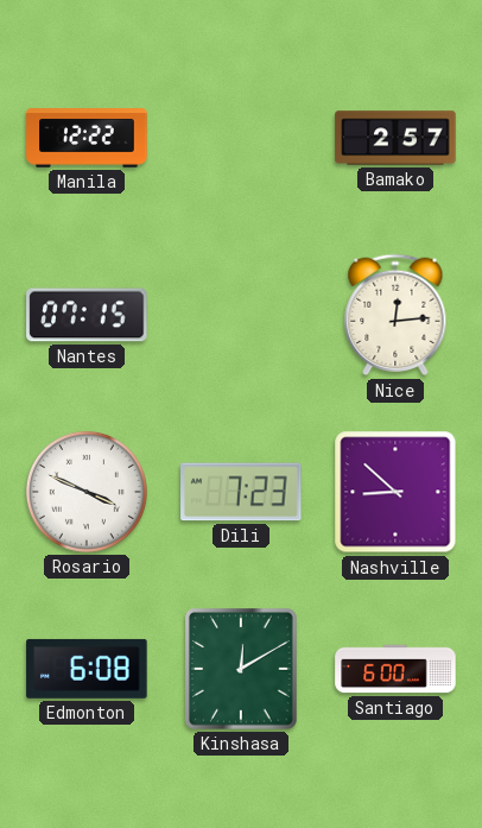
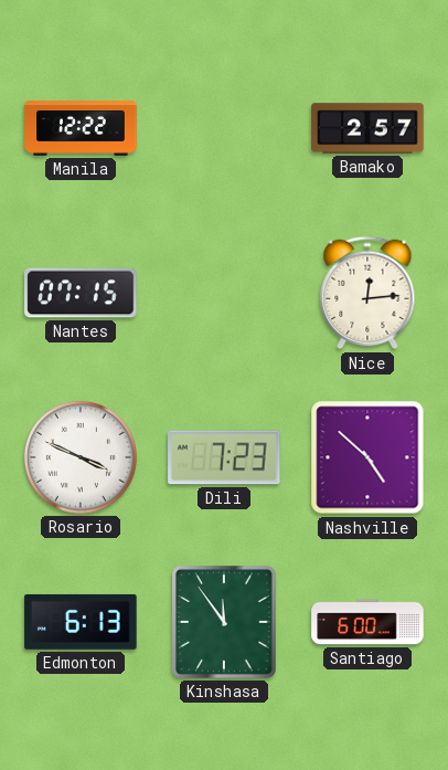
Nashville: 8:52 -> 4:52
Edmonton: 6:08 -> 6:13
Kinshasa: 12:10 -> 11:54
